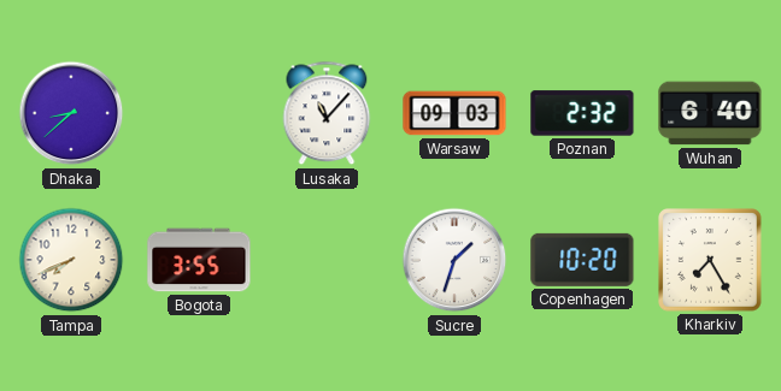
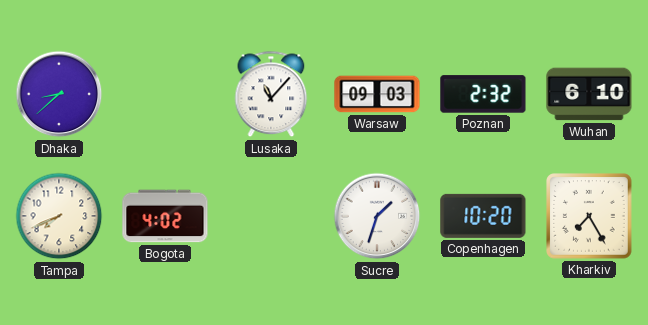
Wuhan: 6:40 -> 6:10
Bogota: 3:55 -> 4:02
